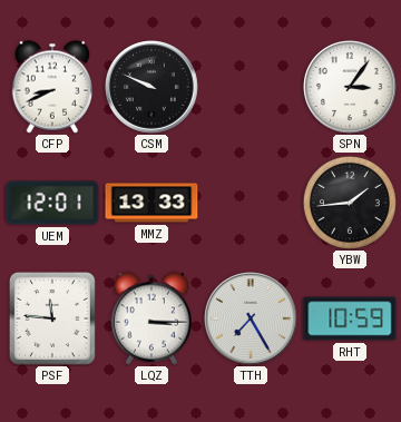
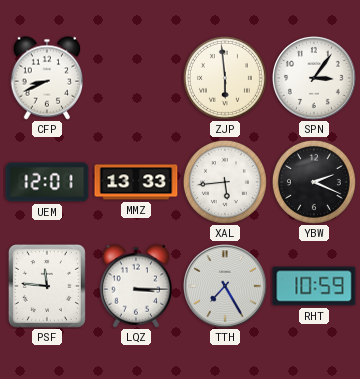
CSM: 9:49 -> none
ZJP: none -> 5:59
XAL: none -> 5:44
YBW: 1:44 -> 2:19
